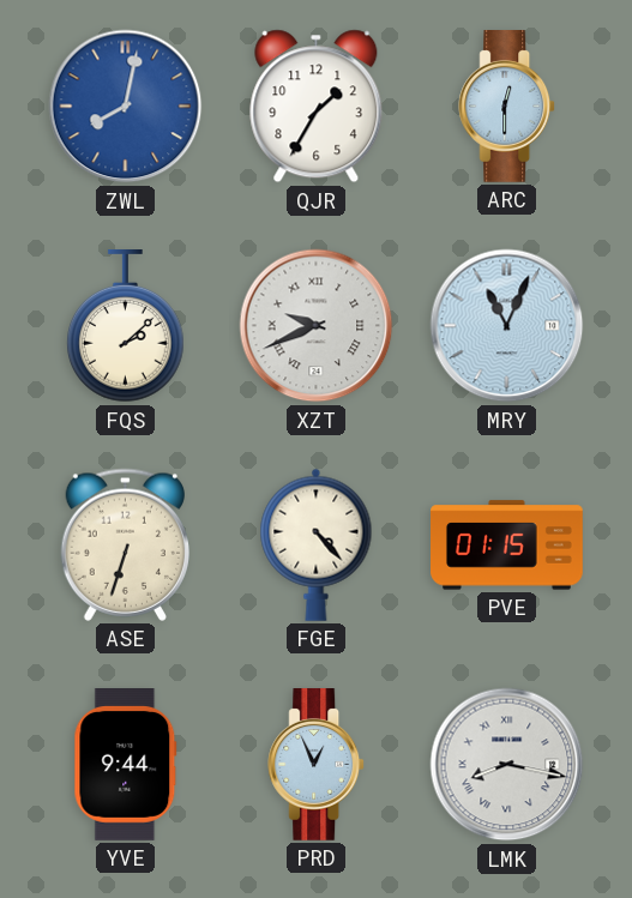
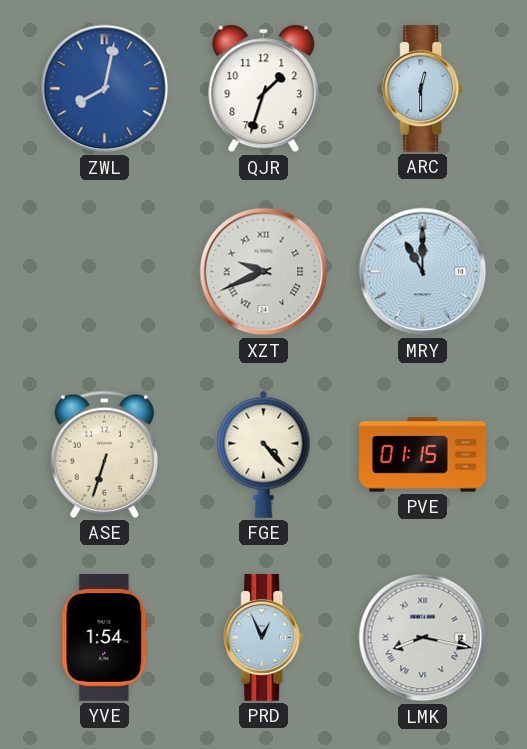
QJR: 1:35 -> 1:33
FQS: 2:08 -> none
MRY: 11:04 -> 11:00
YVE: 9:44 -> 1:54
